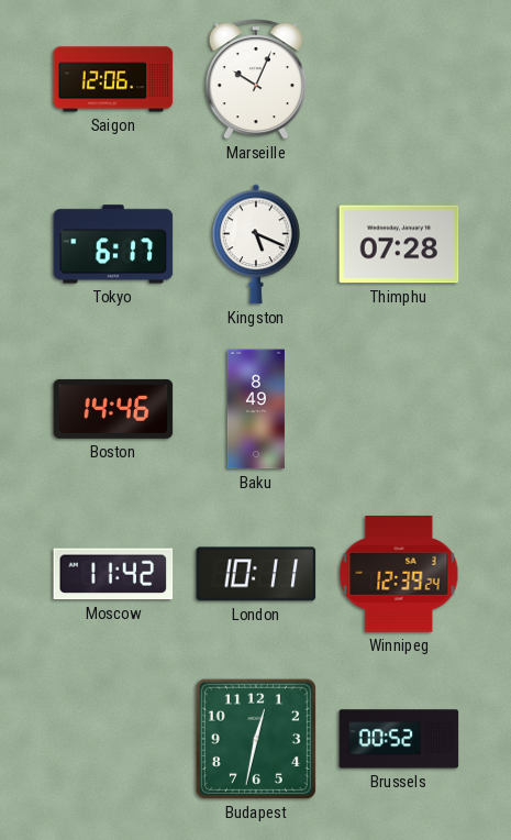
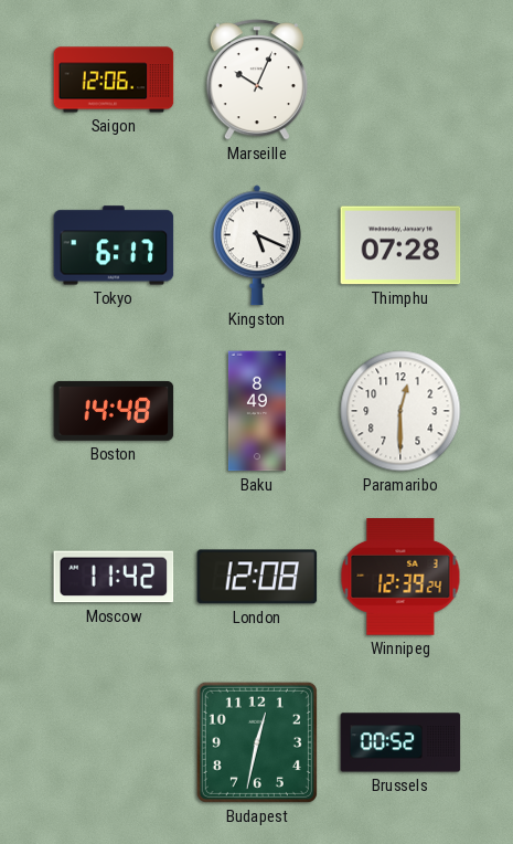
Boston: 14:46 -> 14:48
Paramaribo: none -> 12:30
London: 10:11 -> 12:08
